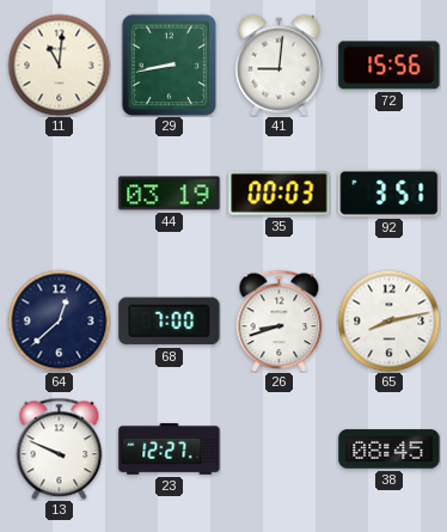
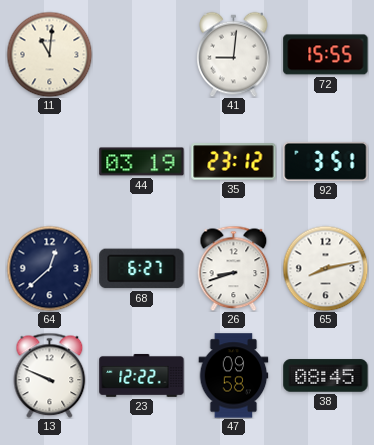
29: 8:43 -> none
72: 15:56 -> 15:55
35: 00:03 -> 23:12
68: 7:00 -> 6:27
23: 12:27 -> 12:22
47: none -> 09:58
